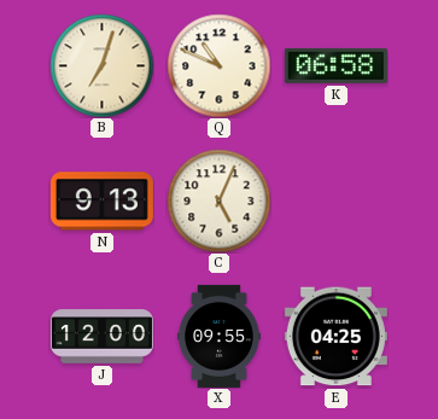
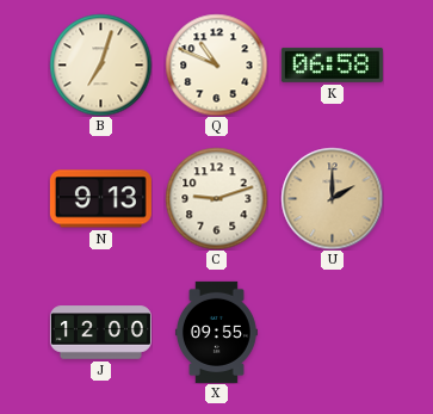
C: 5:04 -> 9:12
U: none -> 2:00
E: 04:25 -> none
